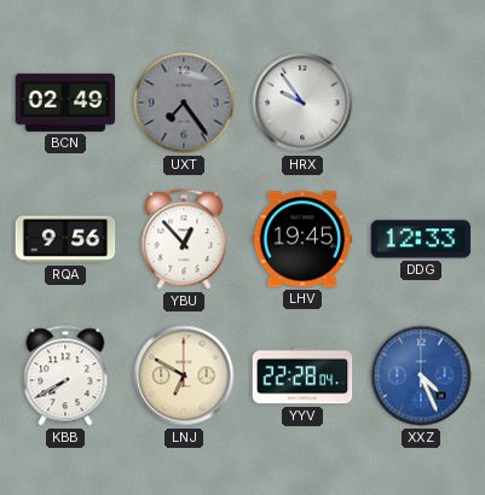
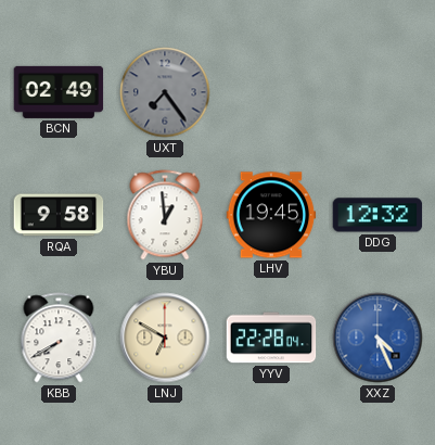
HRX: 9:54 -> none
RQA: 9:56 -> 9:58
YBU: 12:53 -> 12:59
DDG: 12:33 -> 12:32
